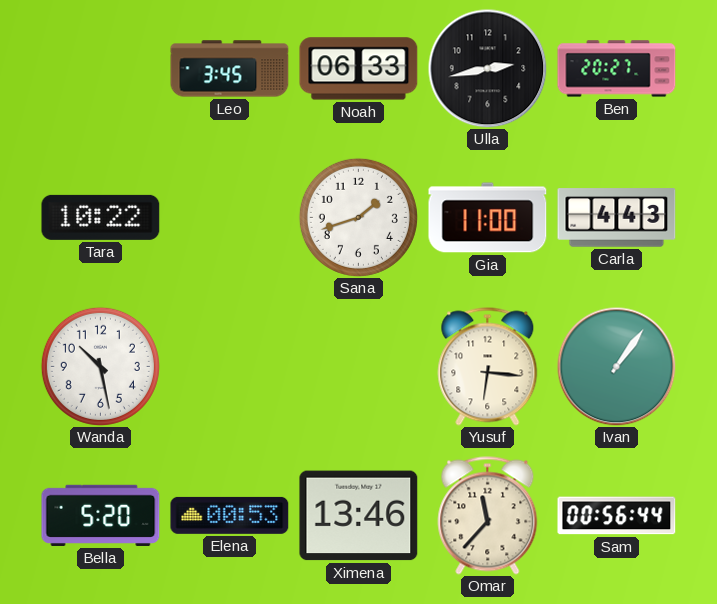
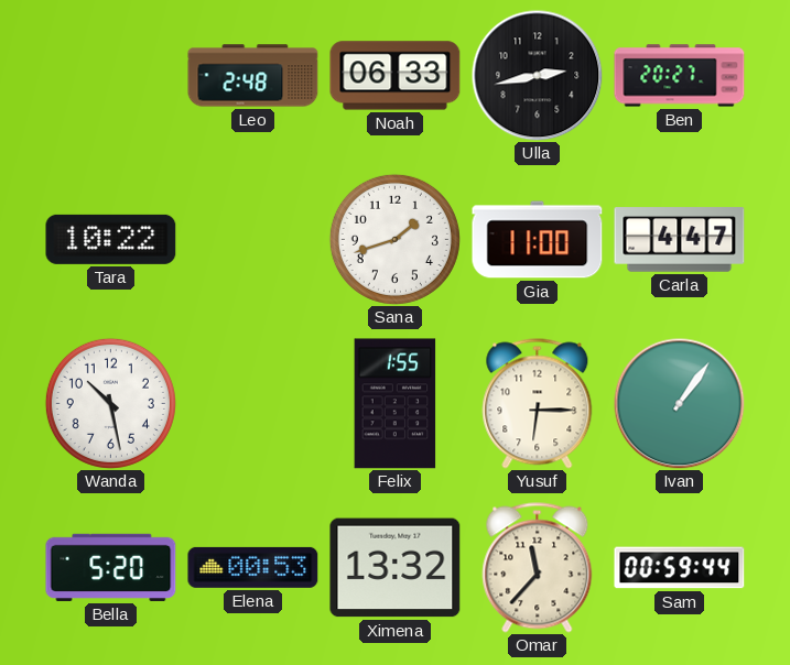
Leo: 3:45 -> 2:48
Carla: 4:43 -> 4:47
Felix: none -> 1:55
Yusuf: 6:16 -> 6:15
Ximena: 13:46 -> 13:32
Sam: 00:56 -> 00:59
